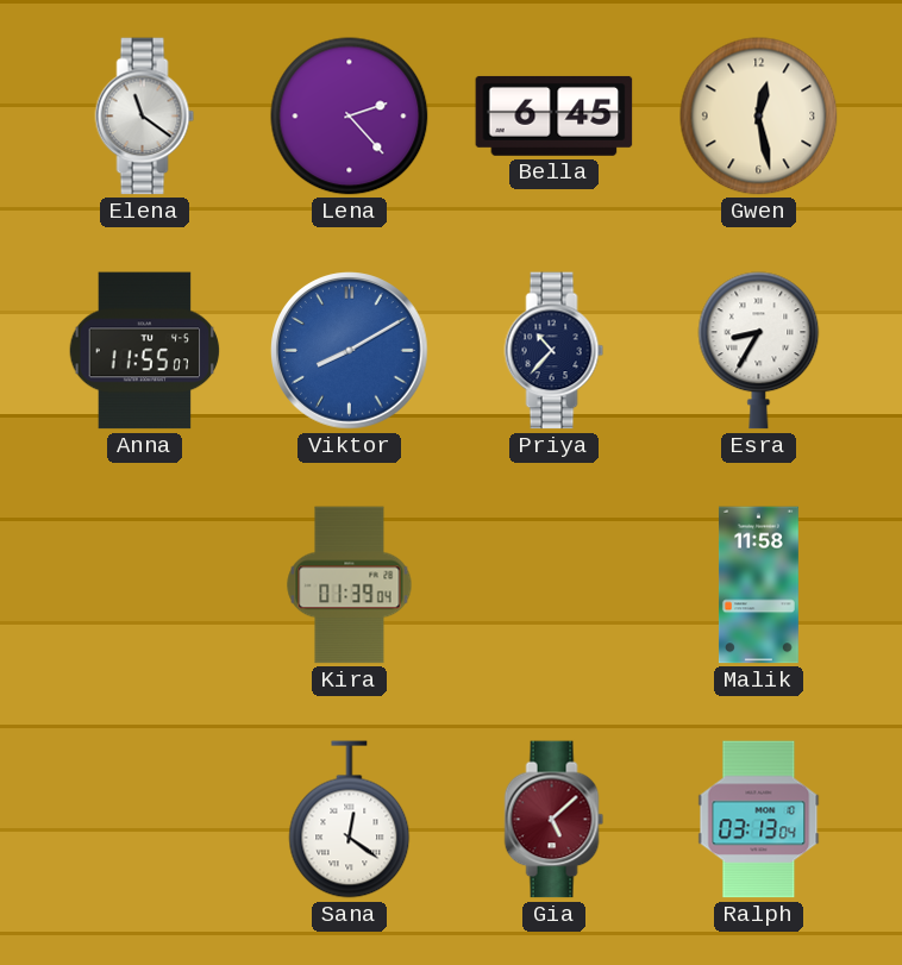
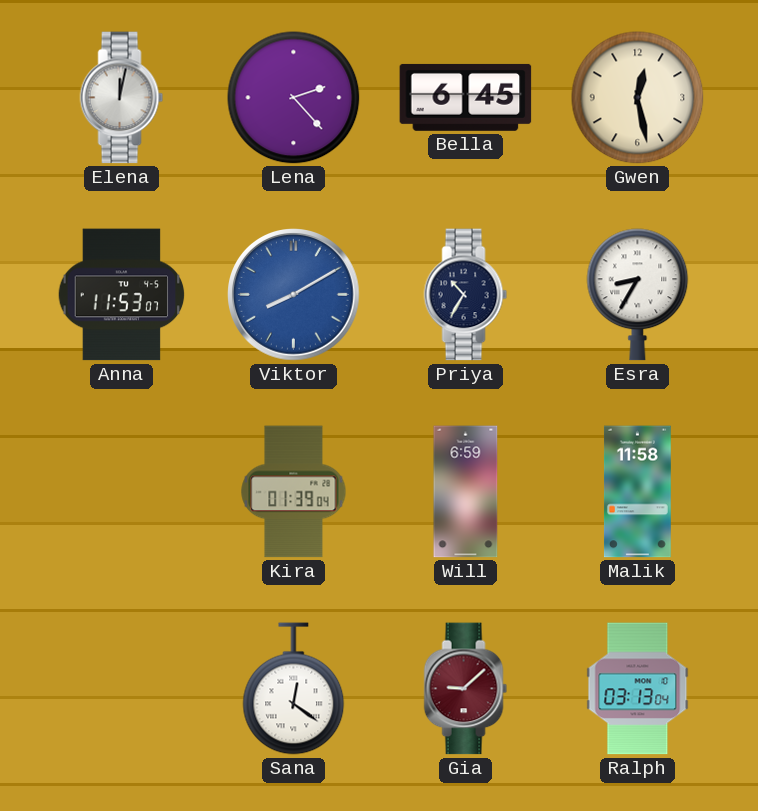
Elena: 11:21 -> 12:02
Anna: 11:55 -> 11:53
Priya: 10:37 -> 10:35
Will: none -> 6:59
Gia: 5:08 -> 9:08
